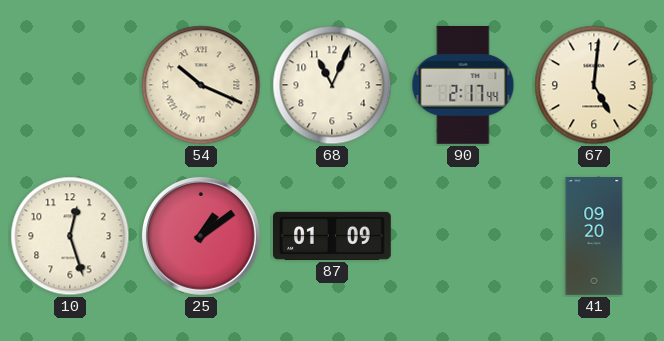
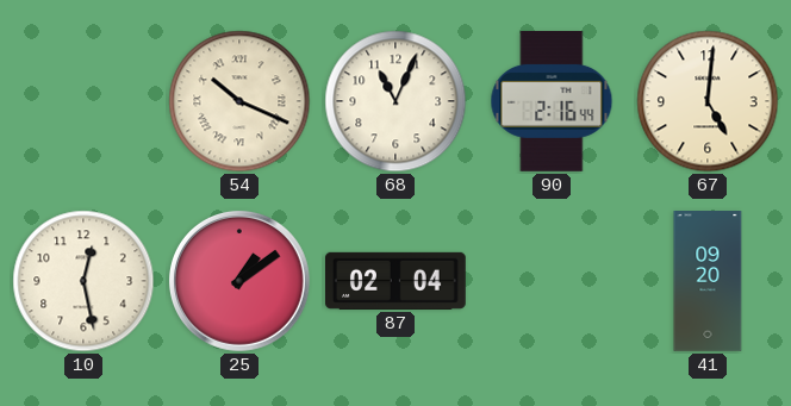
90: 2:17 -> 2:16
10: 12:27 -> 12:28
87: 01:09 -> 02:04
